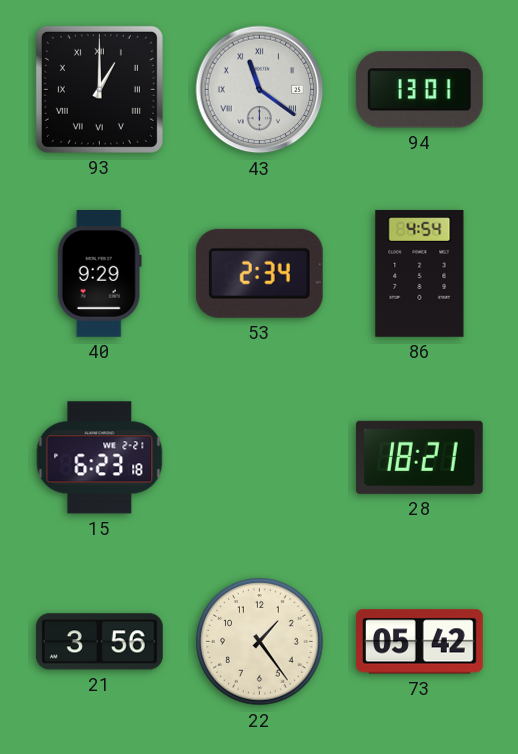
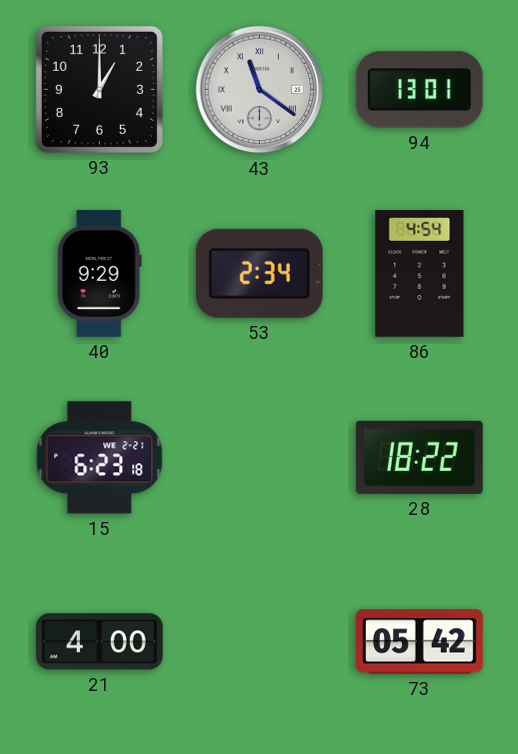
93 numerals: Roman -> Arabic
28: 18:21 -> 18:22
21: 3:56 -> 4:00
22: 1:24 -> none
